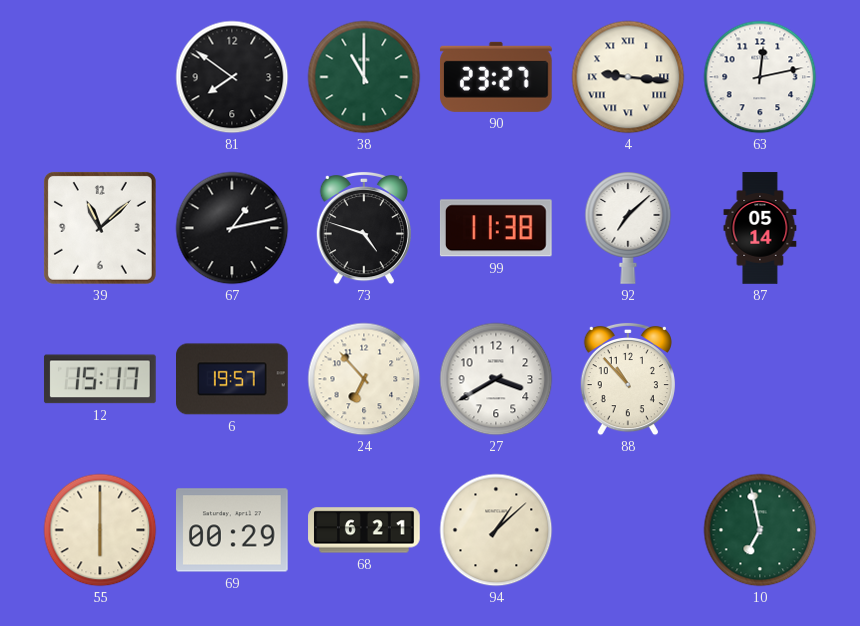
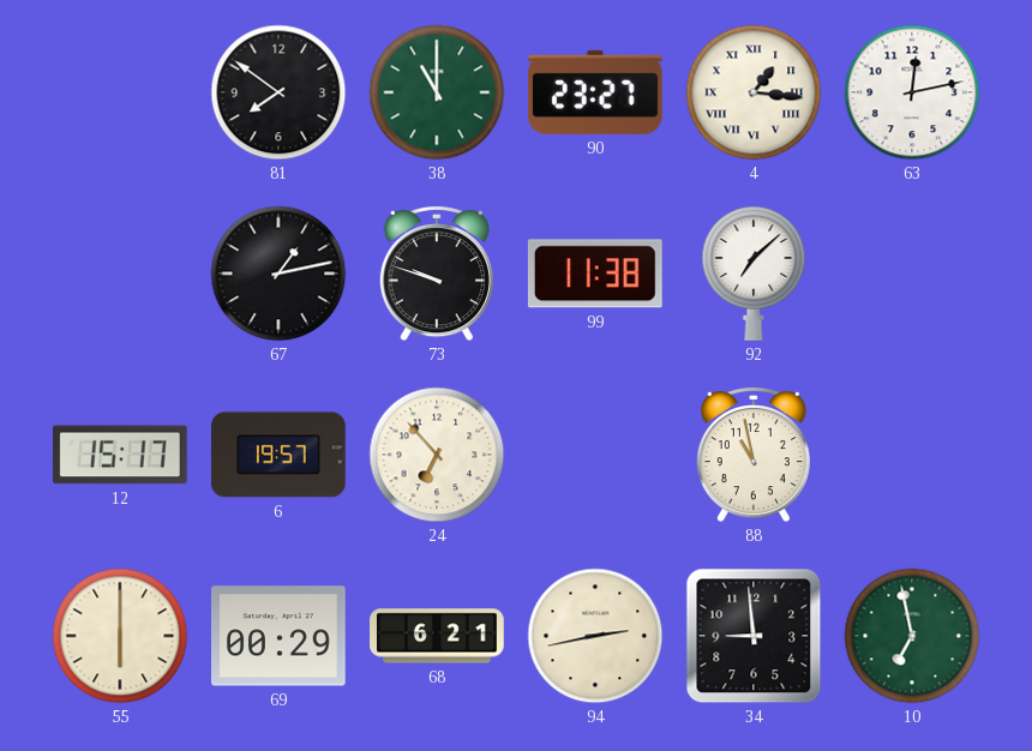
4: 9:16 -> 1:16
39: 11:08 -> none
73: 4:48 -> 9:48
87: 05:14 -> none
27: 3:40 -> none
88: 10:53 -> 10:58
94: 1:08 -> 2:43
34: none -> 8:59
